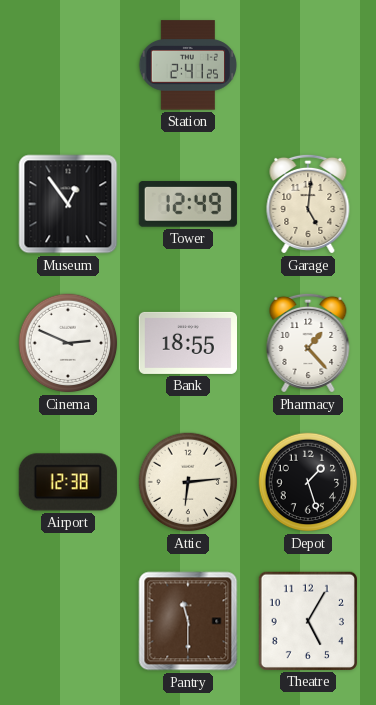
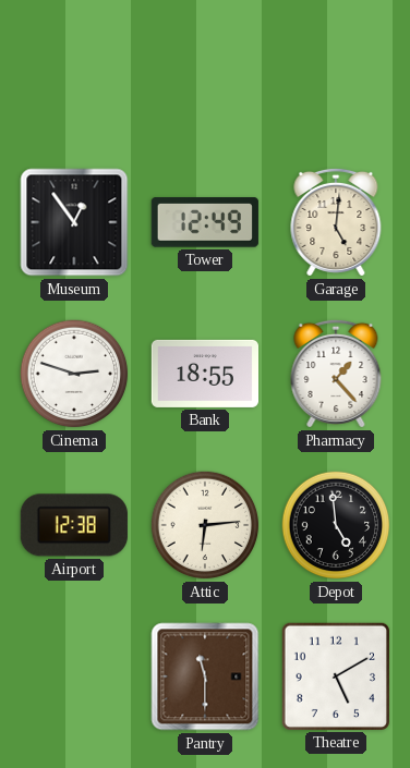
Station: 2:41 -> none
Cinema: 2:49 -> 2:48
Depot: 1:27 -> 4:59
Theatre: 5:05 -> 5:10
